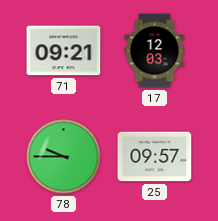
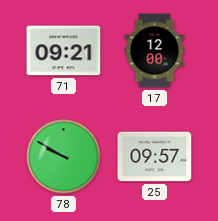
17: 12:03 -> 12:00
78: 9:45 -> 9:50
